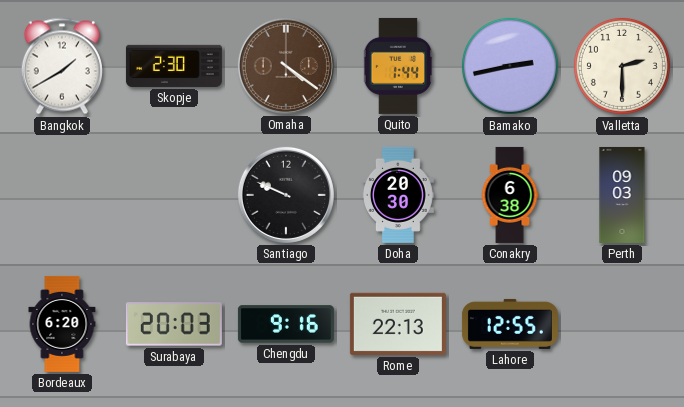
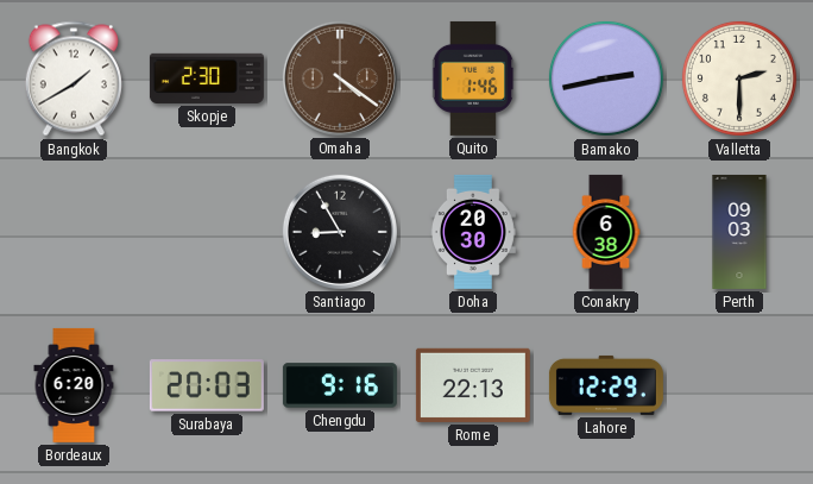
Quito: 1:44 -> 1:46
Santiago: 9:49 -> 8:55
Lahore: 12:55 -> 12:29
